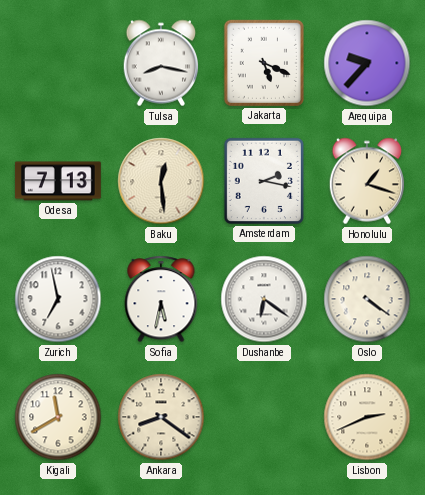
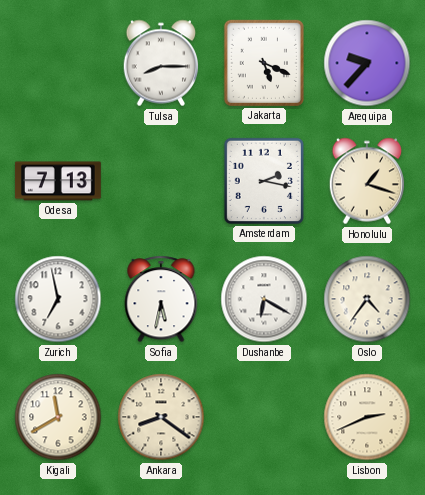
Tulsa: 8:17 -> 8:15
Baku: 12:29 -> none
Dushanbe: 6:21 -> 6:20
Oslo: 4:21 -> 4:36
